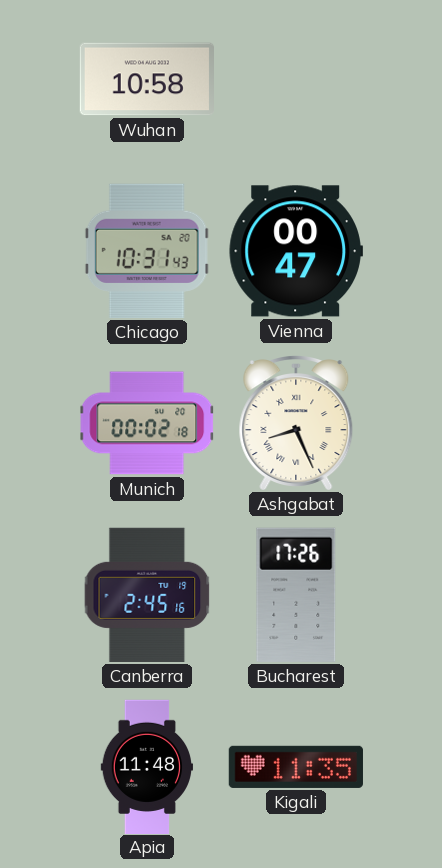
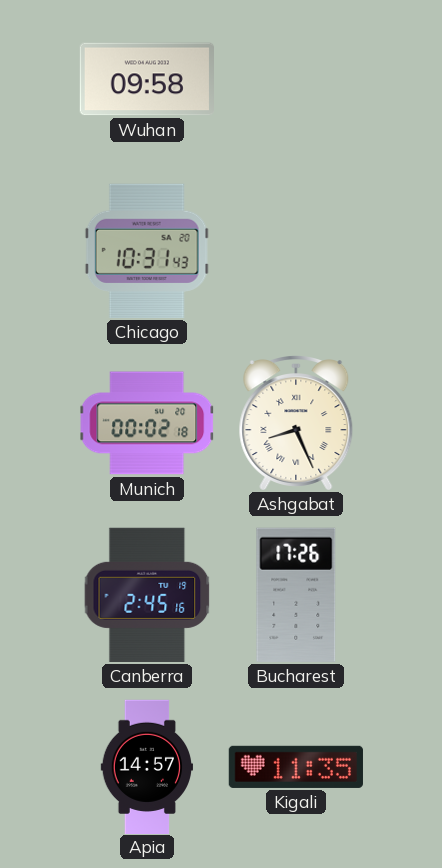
Wuhan: 10:58 -> 09:58
Vienna: 00:47 -> none
Apia: 11:48 -> 14:57
